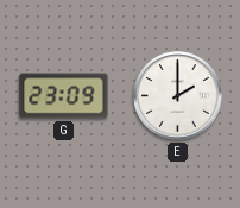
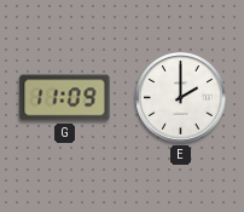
G: 23:09 -> 11:09
